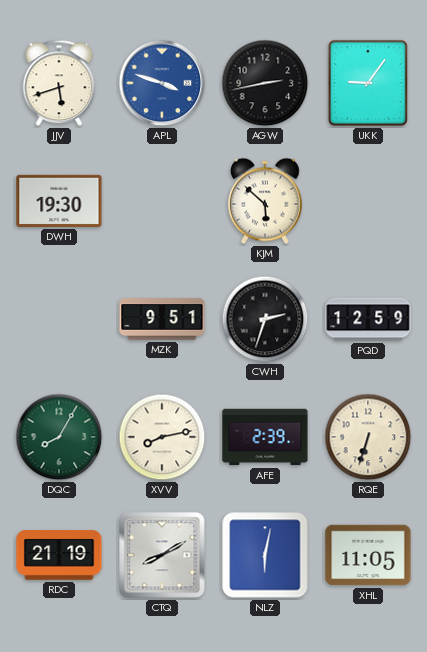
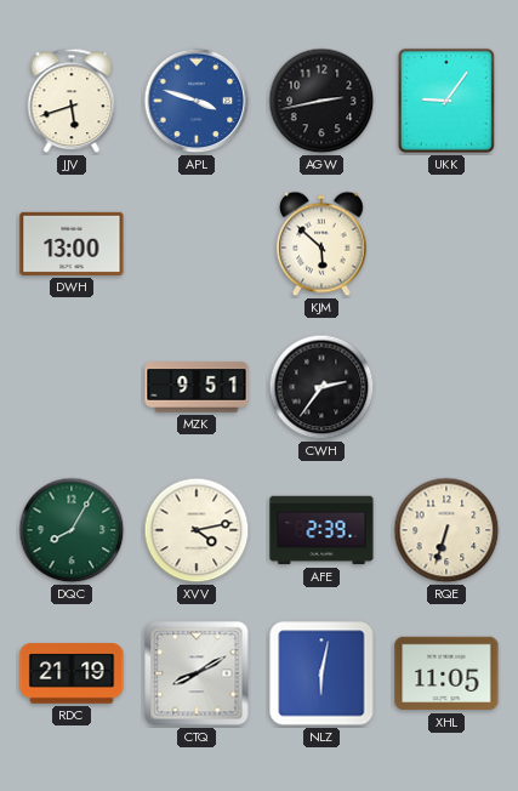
DWH: 19:30 -> 13:00
CWH: 2:33 -> 2:36
PQD: 12:59 -> none
XVV: 8:13 -> 4:13
